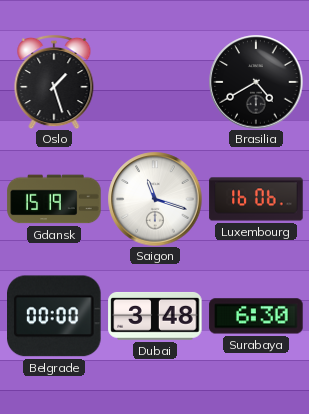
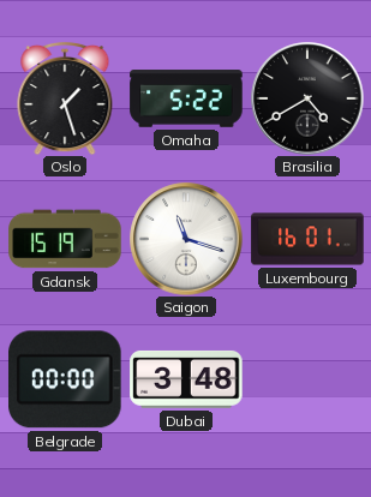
Omaha: none -> 5:22
Luxembourg: 16:06 -> 16:01
Surabaya: 6:30 -> none
